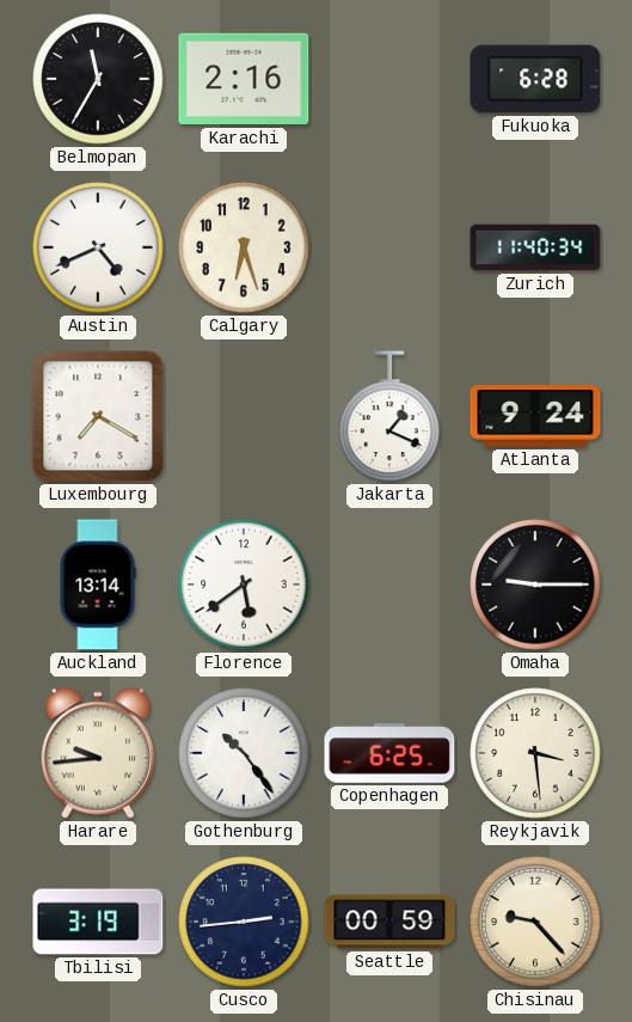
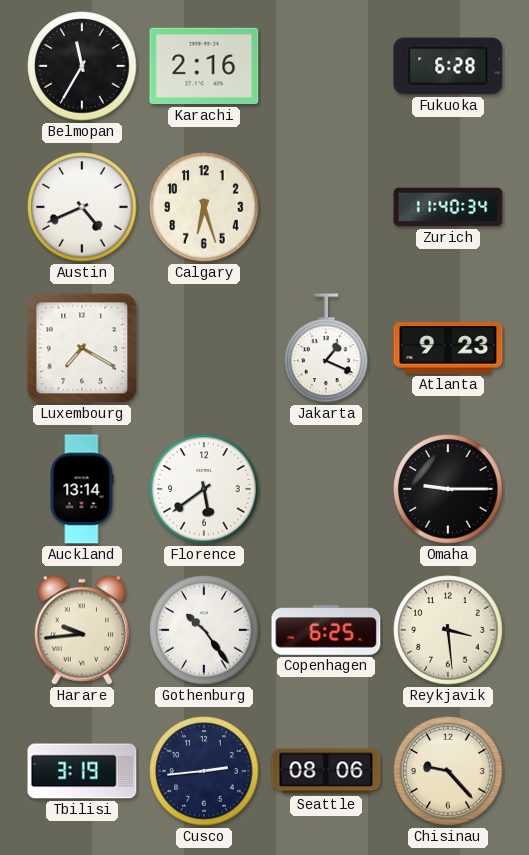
Atlanta: 9:24 -> 9:23
Seattle: 00:59 -> 08:06
